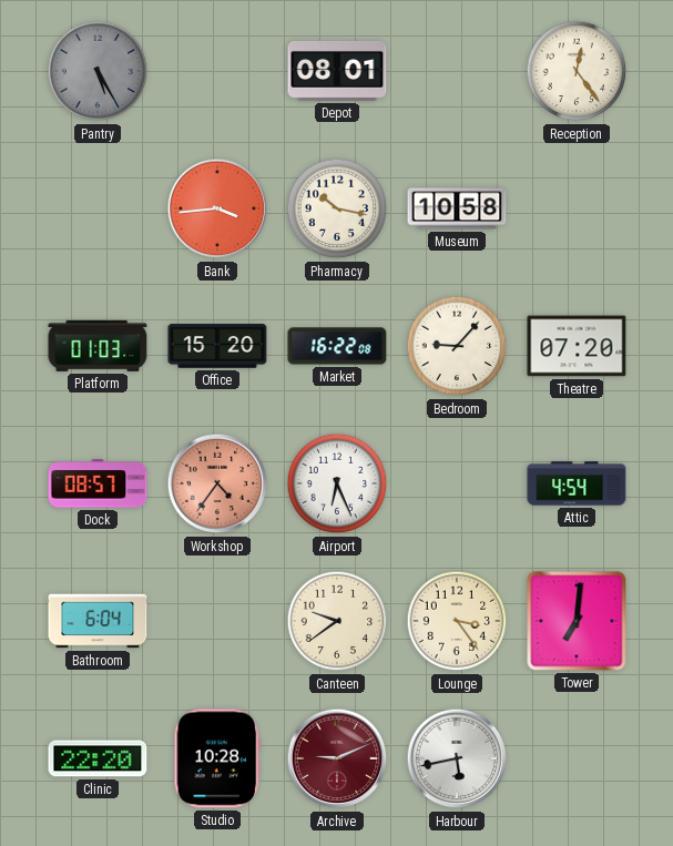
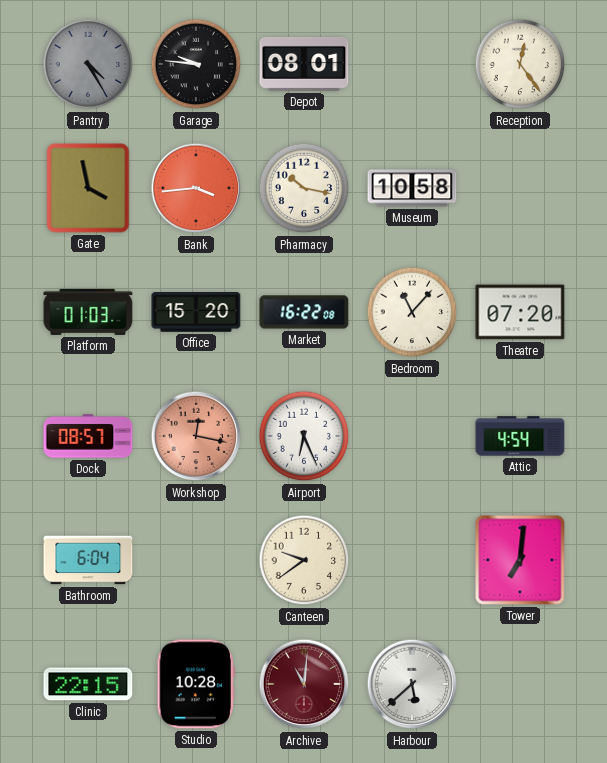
Pantry: 5:25 -> 4:25
Garage: none -> 9:46
Gate: none -> 3:58
Bedroom: 9:07 -> 11:07
Workshop: 4:36 -> 12:17
Lounge: 3:24 -> none
Clinic: 22:20 -> 22:15
Archive: 9:11 -> 11:01
Harbour: 5:43 -> 5:38
